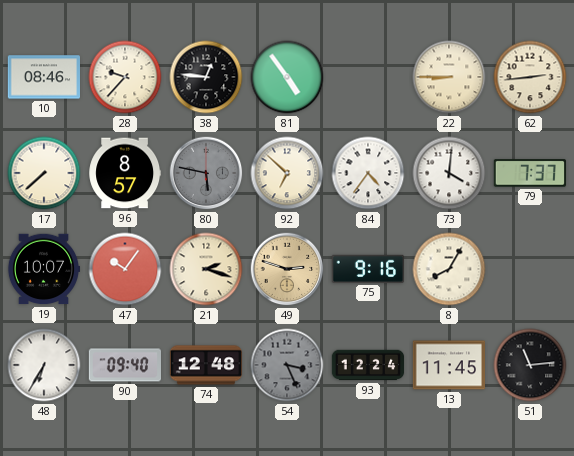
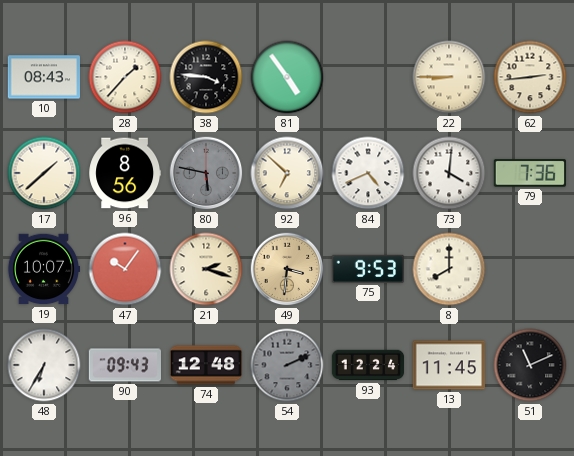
10: 08:46 -> 08:43
28: 9:37 -> 1:37
38: 12:46 -> 3:46
17: 7:38 -> 1:38
96: 8:57 -> 8:56
84: 4:36 -> 4:41
79: 7:37 -> 7:36
49: 2:48 -> 3:31
75: 9:16 -> 9:53
8: 8:05 -> 8:00
90: 09:40 -> 09:43
54: 3:26 -> 2:11
51: 11:14 -> 11:11
